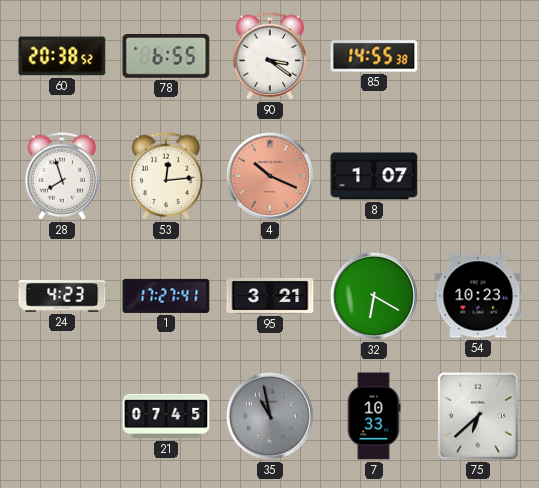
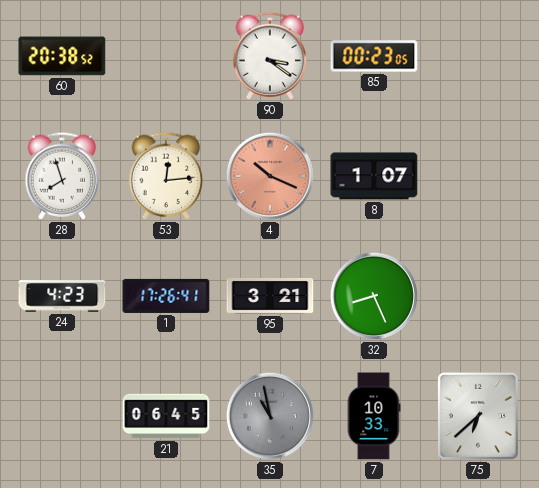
78: 6:55 -> none
85: 14:55 -> 00:23
1: 17:27 -> 17:26
32: 6:20 -> 8:26
54: 10:23 -> none
21: 07:45 -> 06:45
